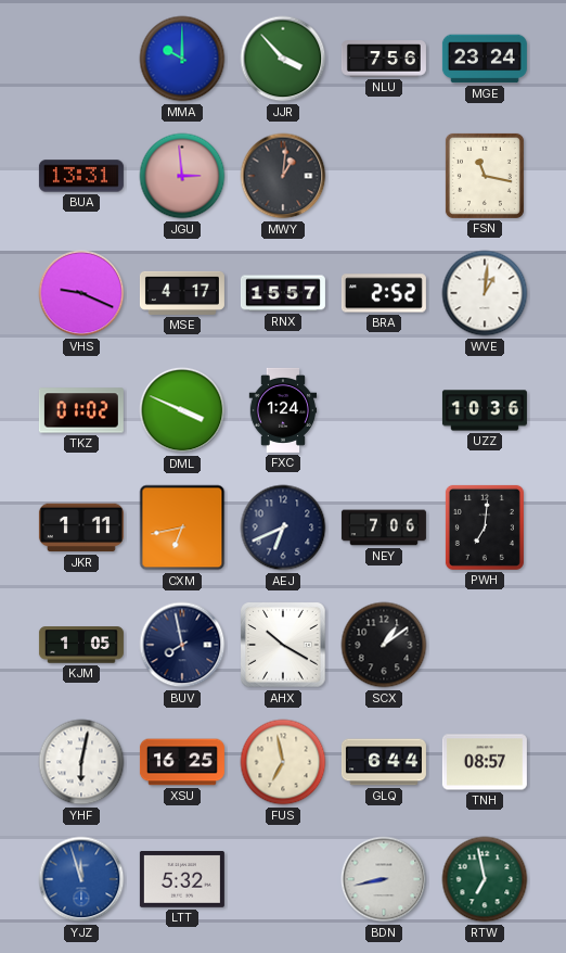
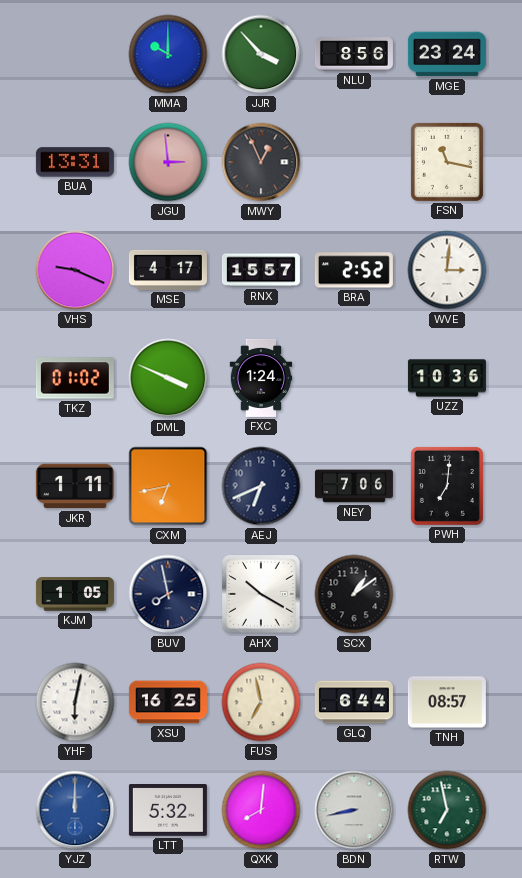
NLU: 7:56 -> 8:56
MWY: 1:01 -> 12:56
WVE: 1:01 -> 3:01
YJZ: 11:57 -> 12:00
QXK: none -> 8:01
